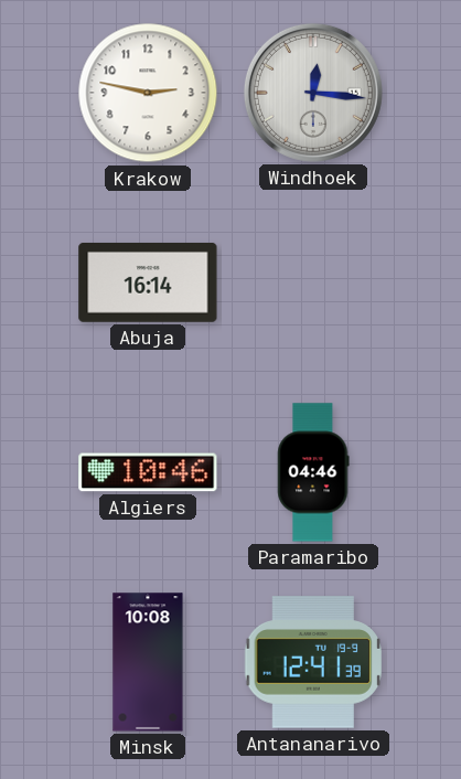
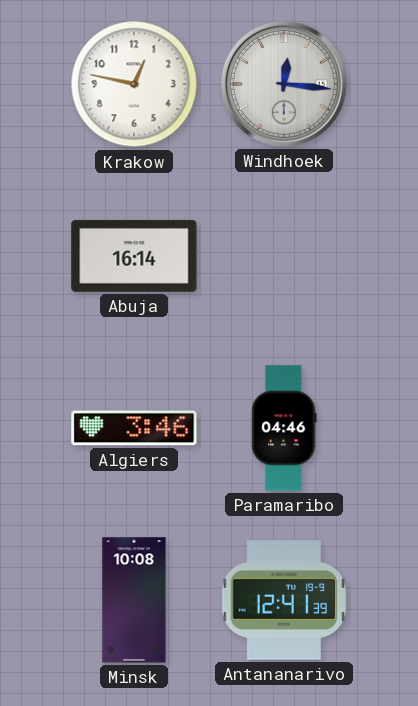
Krakow: 2:47 -> 12:47
Algiers: 10:46 -> 3:46
